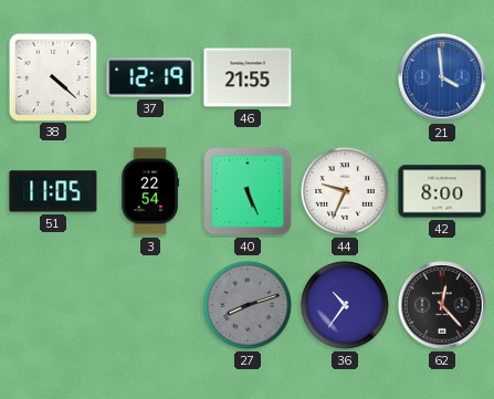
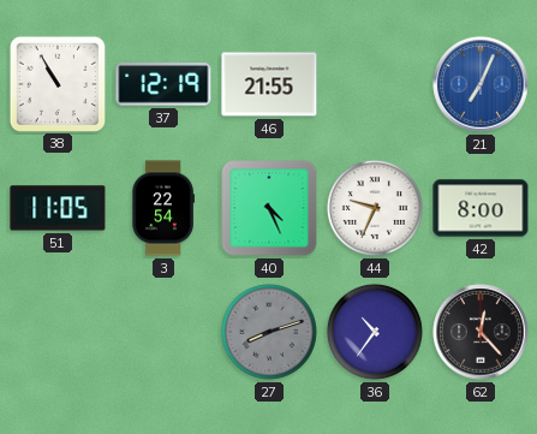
38: 4:22 -> 10:55
21: 3:59 -> 7:04
40: 5:26 -> 4:26
